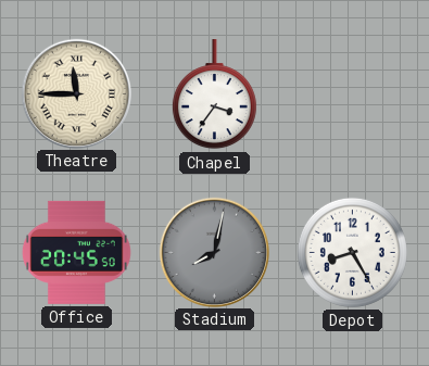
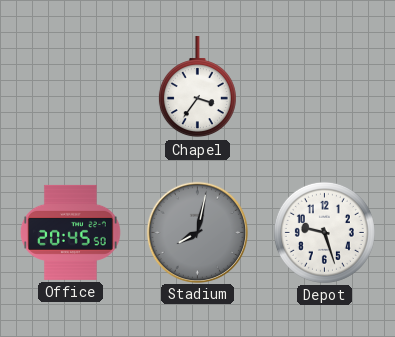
Theatre: 11:45 -> none
Depot: 8:25 -> 9:27
